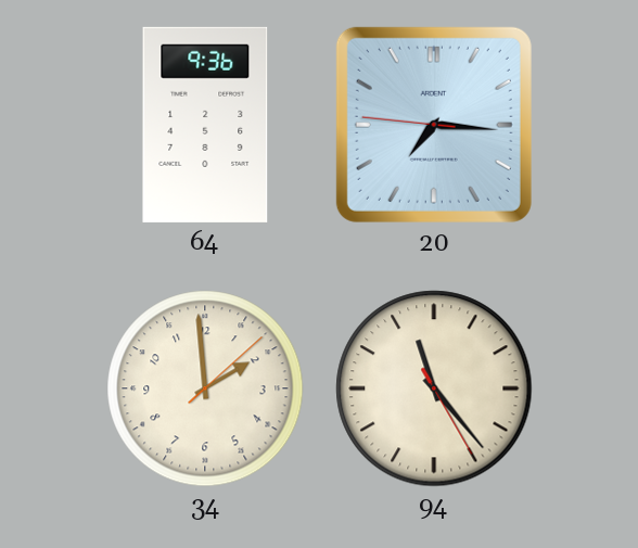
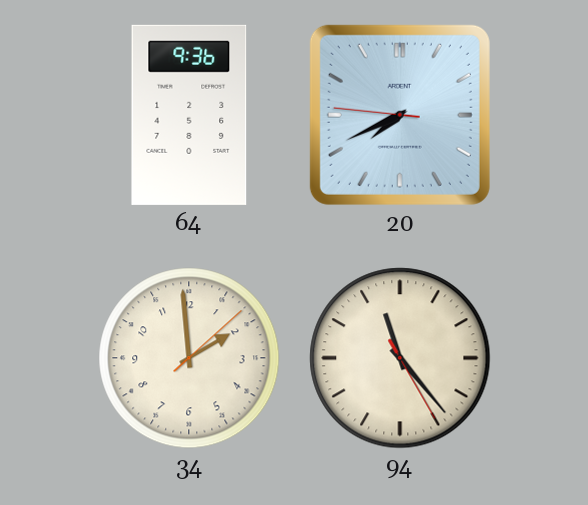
20: 7:15 -> 7:40
